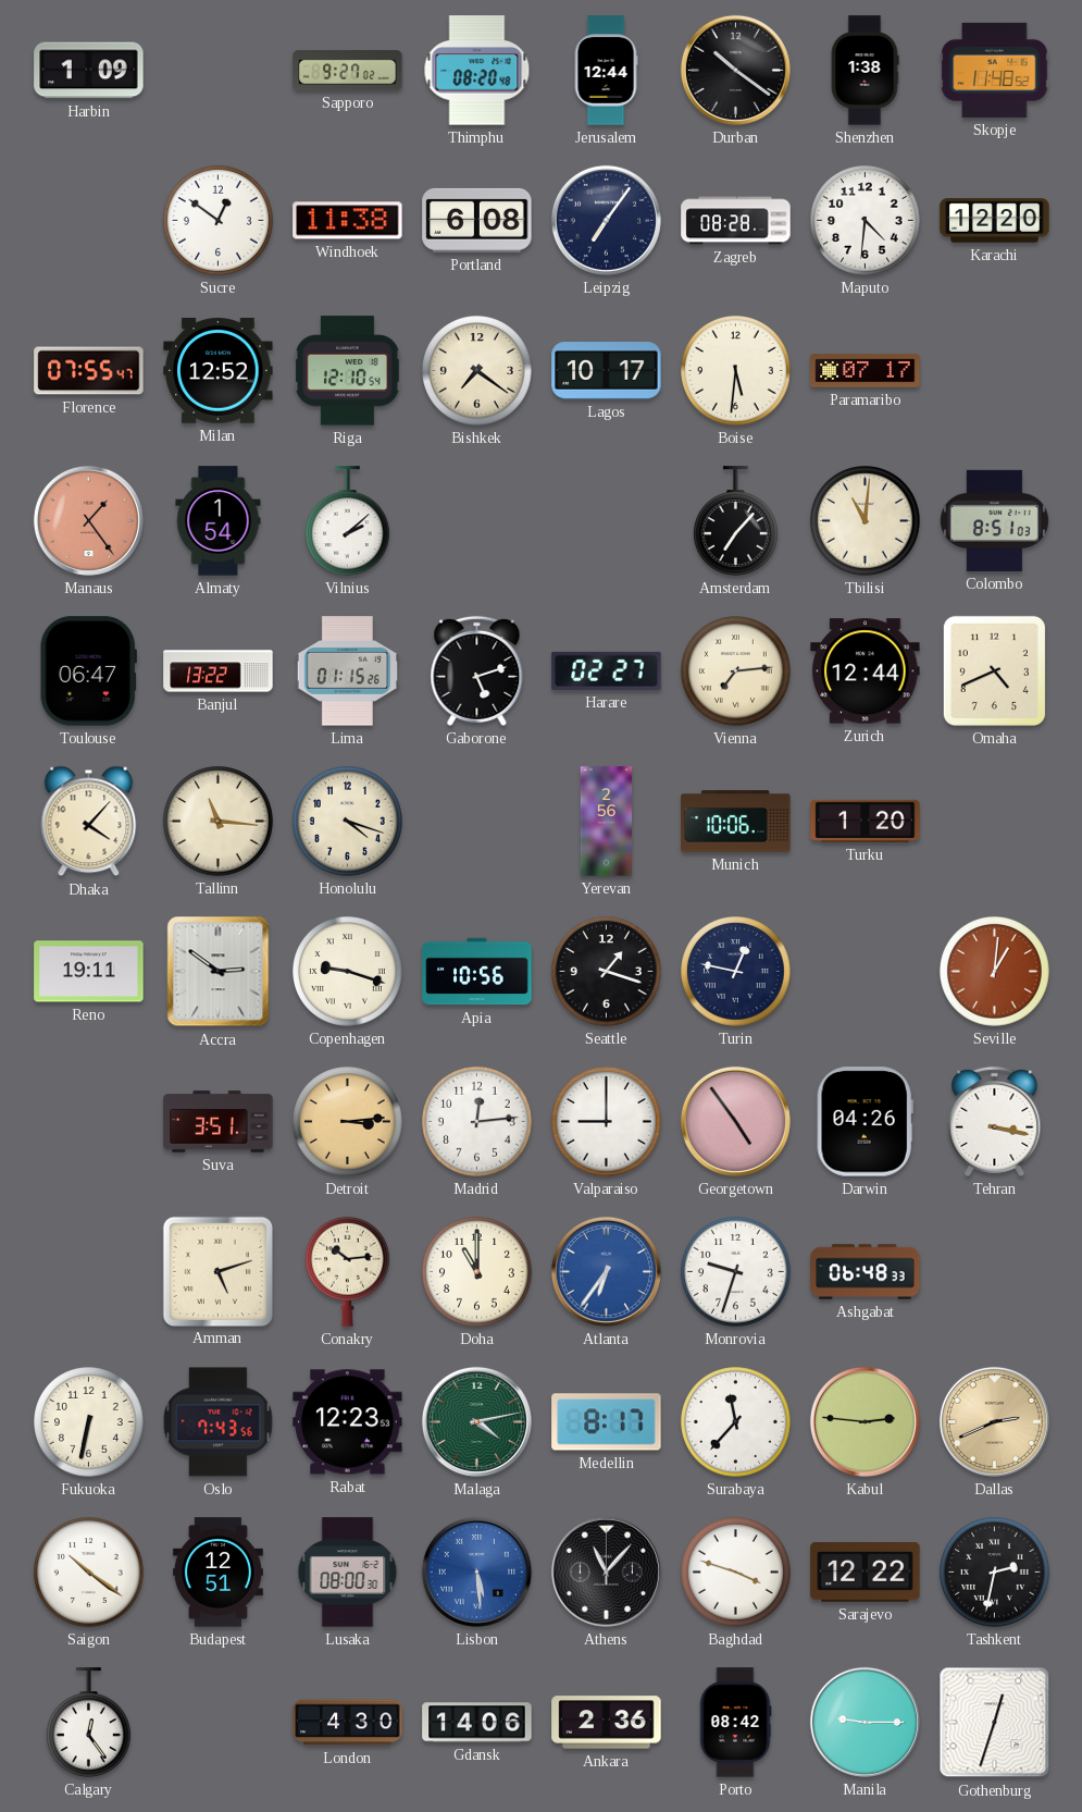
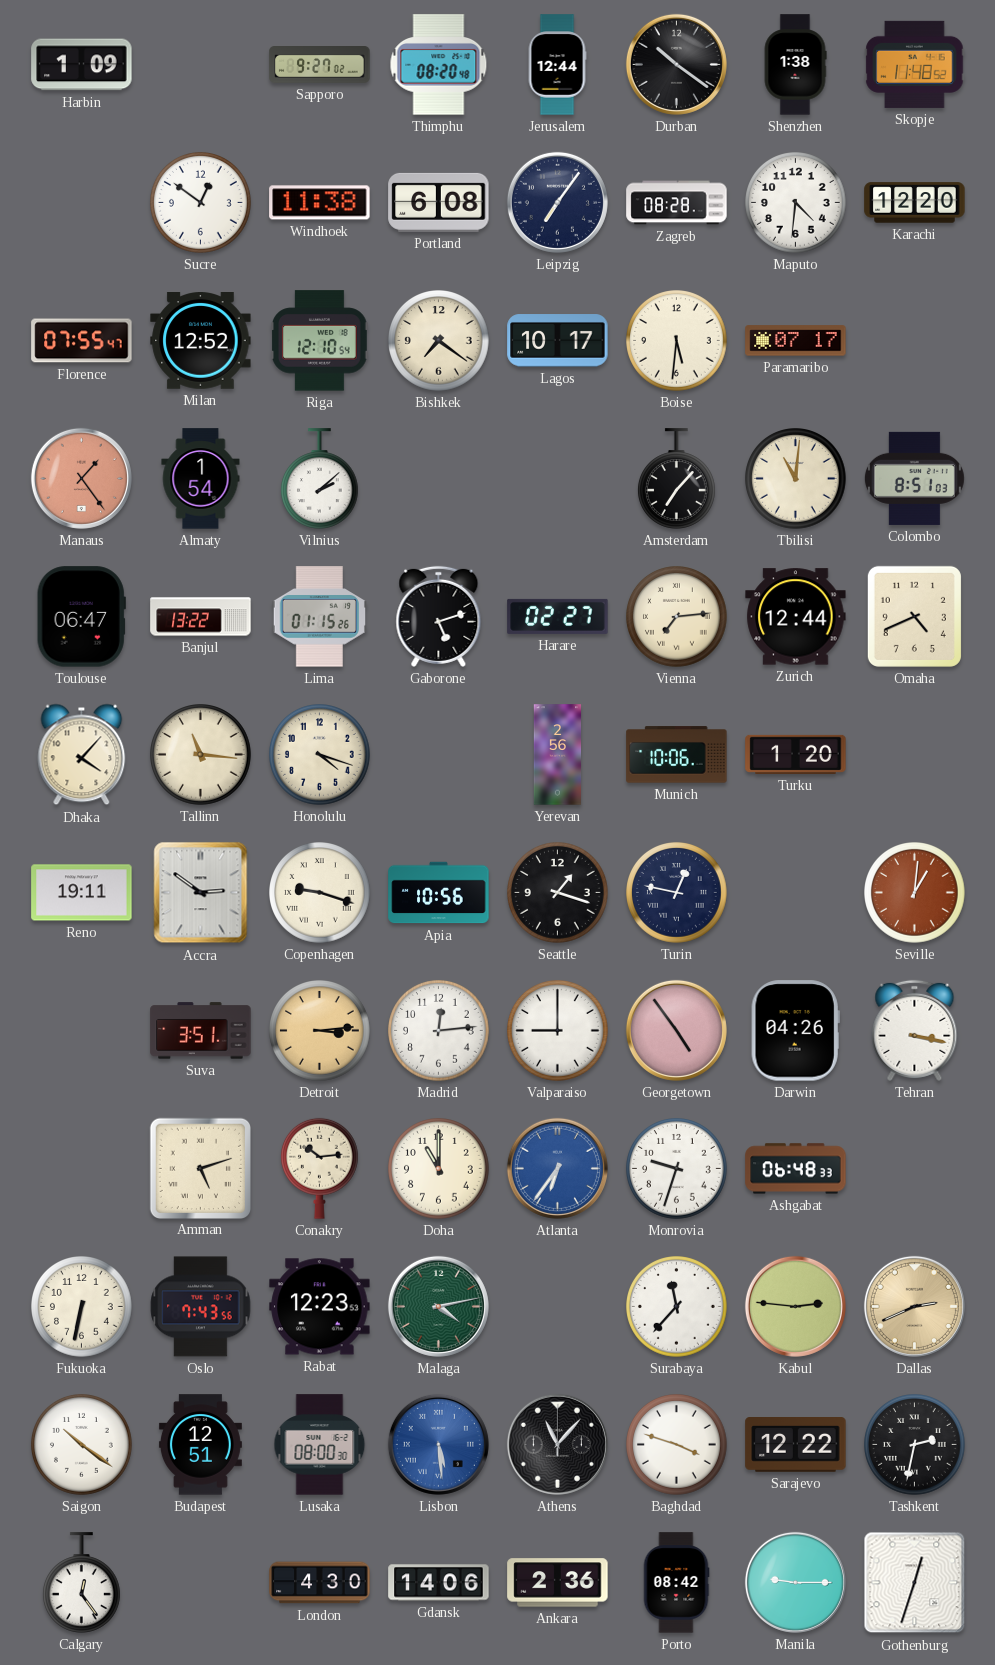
Medellin: 8:17 -> none
